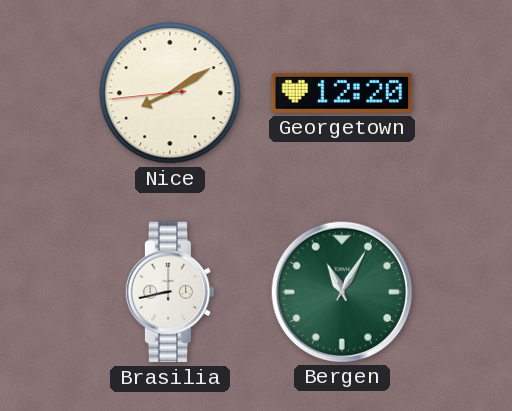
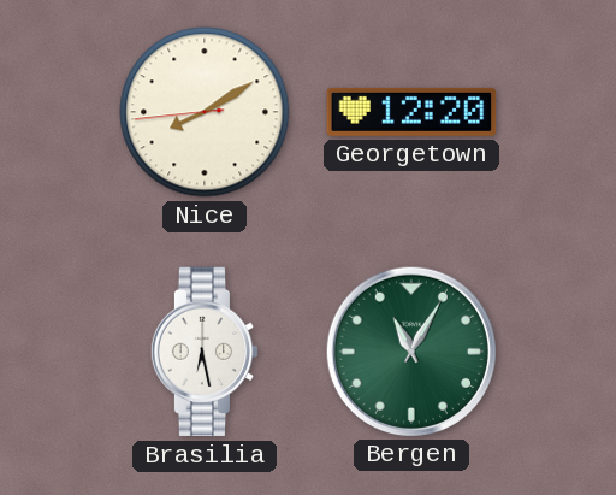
Brasilia: 8:43 -> 6:28
